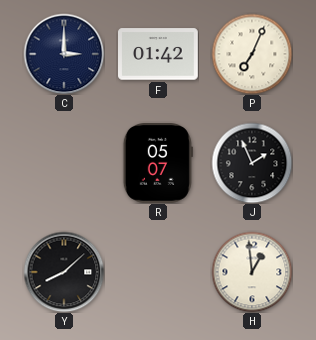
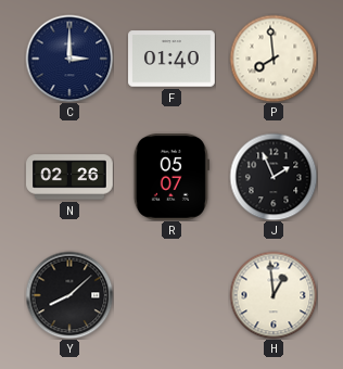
F: 01:42 -> 01:40
P: 7:04 -> 7:59
N: none -> 02:26
